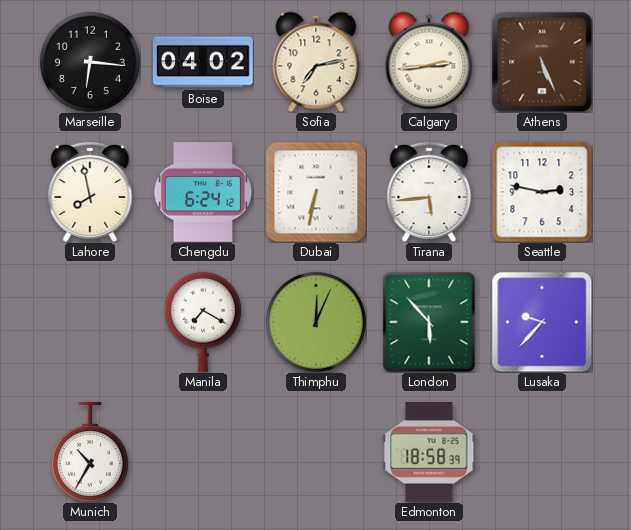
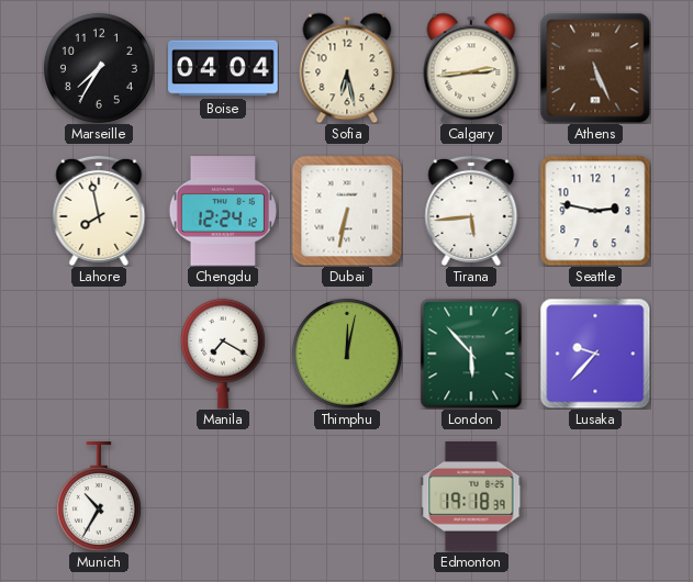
Marseille: 6:16 -> 7:35
Boise: 04:02 -> 04:04
Sofia: 7:13 -> 6:28
Chengdu: 6:24 -> 12:24
Thimphu: 12:04 -> 12:02
Edmonton: 18:58 -> 19:18
